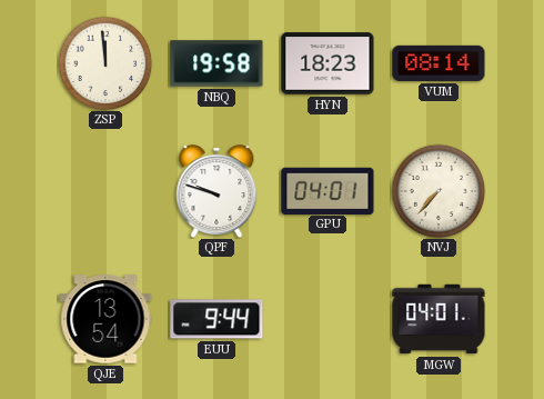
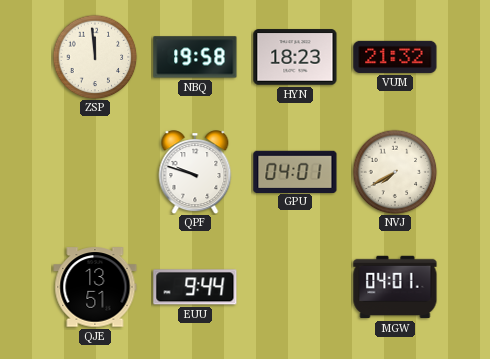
VUM: 08:14 -> 21:32
NVJ: 7:37 -> 7:40
QJE: 13:54 -> 13:51
